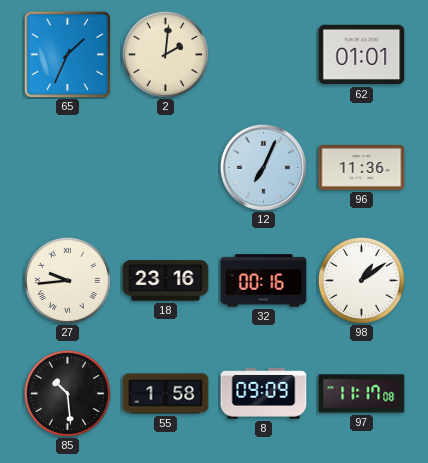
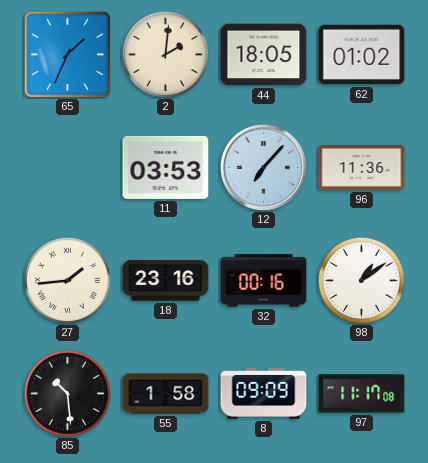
44: none -> 18:05
62: 01:01 -> 01:02
11: none -> 03:53
12: 7:04 -> 7:07
27: 9:44 -> 1:44
